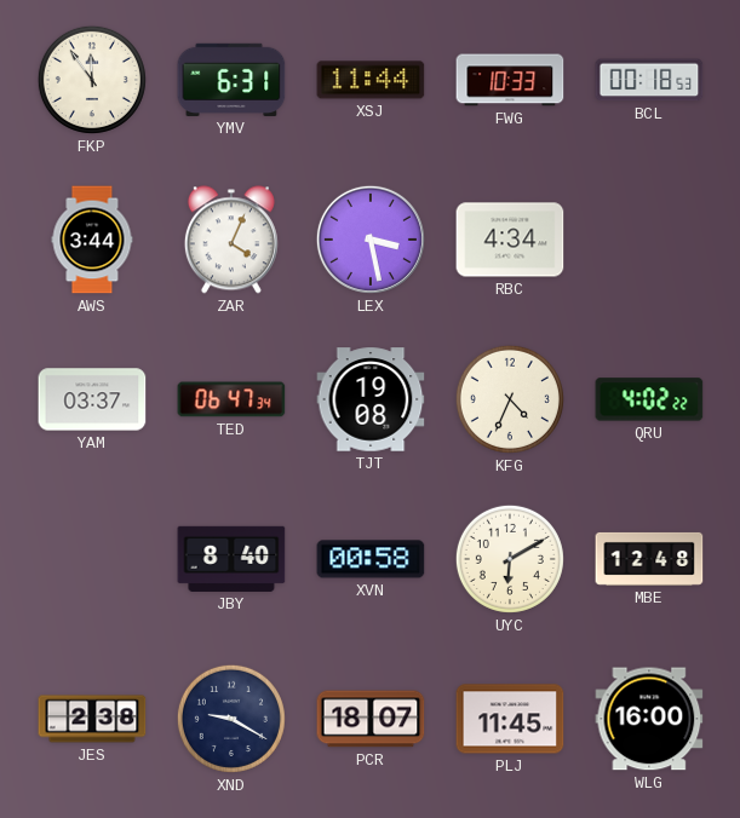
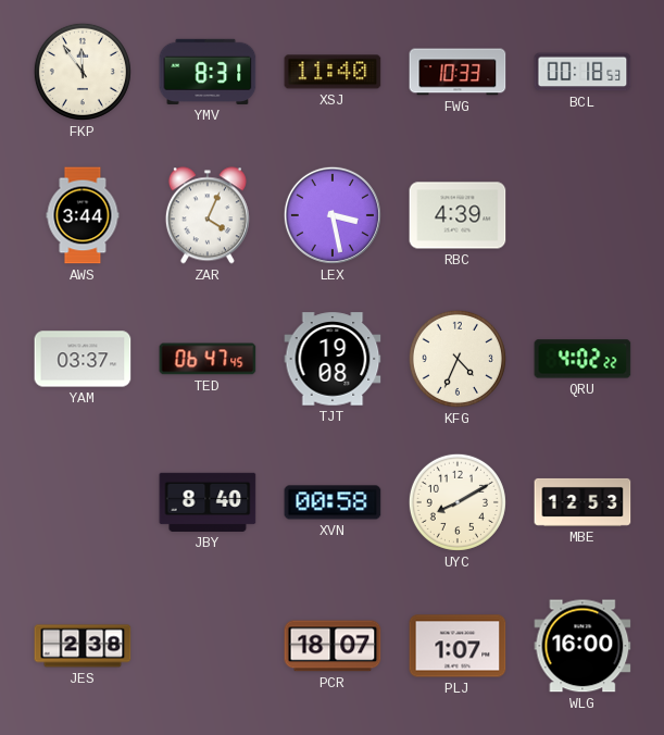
YMV: 6:31 -> 8:31
XSJ: 11:44 -> 11:40
RBC: 4:34 -> 4:39
TED: 06:47:34 -> 06:47:45
UYC: 6:10 -> 8:10
MBE: 12:48 -> 12:53
XND: 9:20 -> none
PLJ: 11:45 -> 1:07
